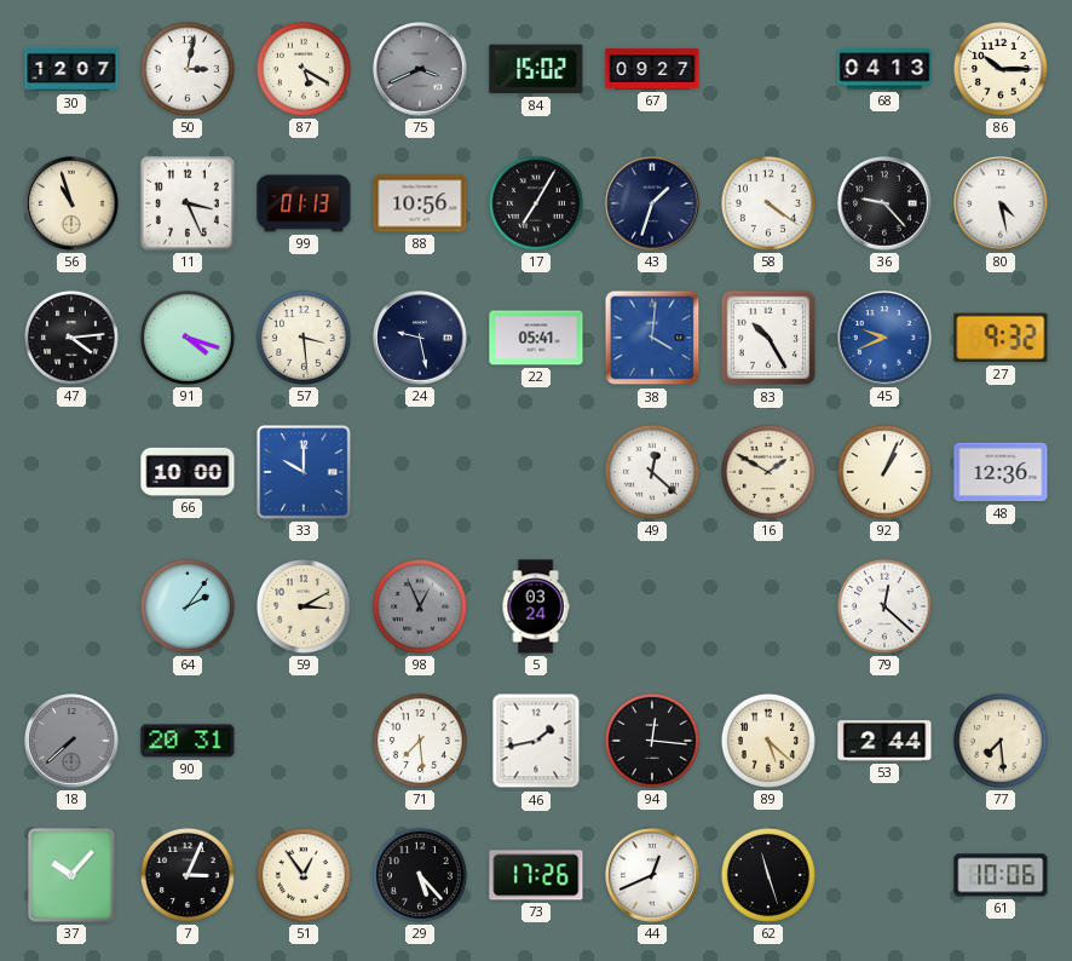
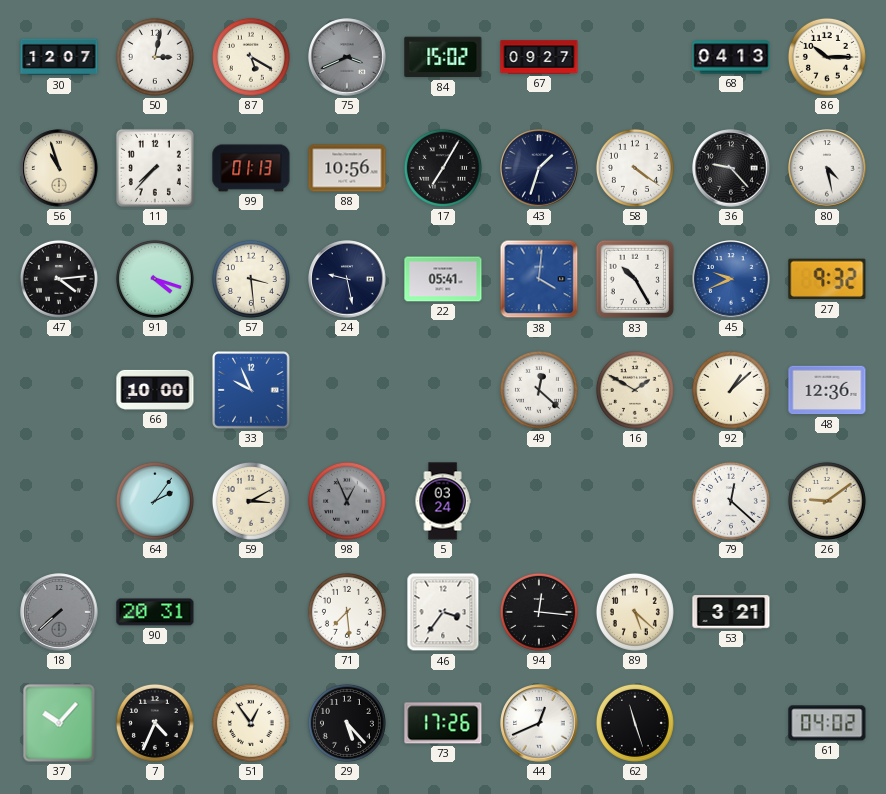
11: 3:26 -> 7:37
33: 10:00 -> 9:56
92: 1:04 -> 1:08
26: none -> 9:09
46: 1:43 -> 3:36
53: 2:44 -> 3:21
77: 7:29 -> none
7: 3:04 -> 4:34
61: 10:06 -> 04:02
